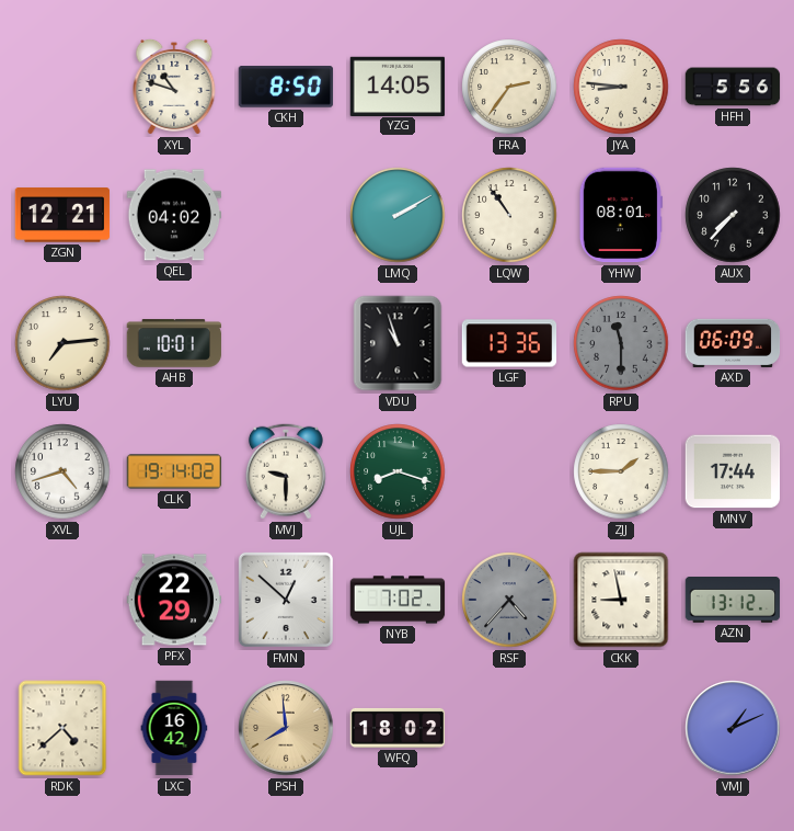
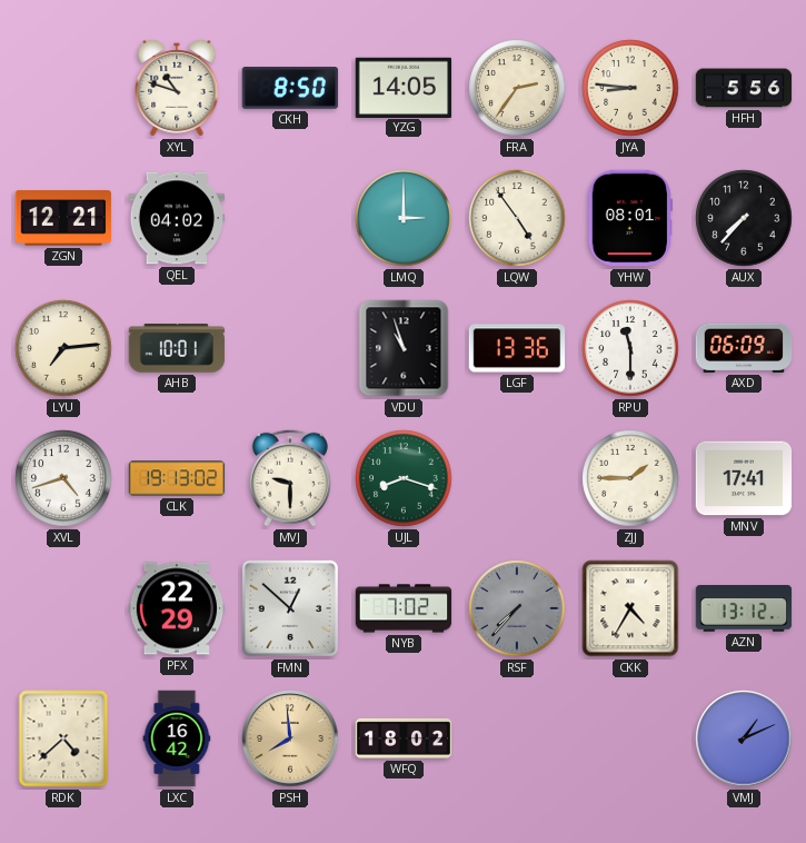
LMQ: 2:10 -> 3:00
LQW: 10:54 -> 4:54
RPU dial: grey -> white
CLK: 19:14 -> 19:13
MNV: 17:44 -> 17:41
RSF: 4:37 -> 7:37
CKK: 8:58 -> 4:35
